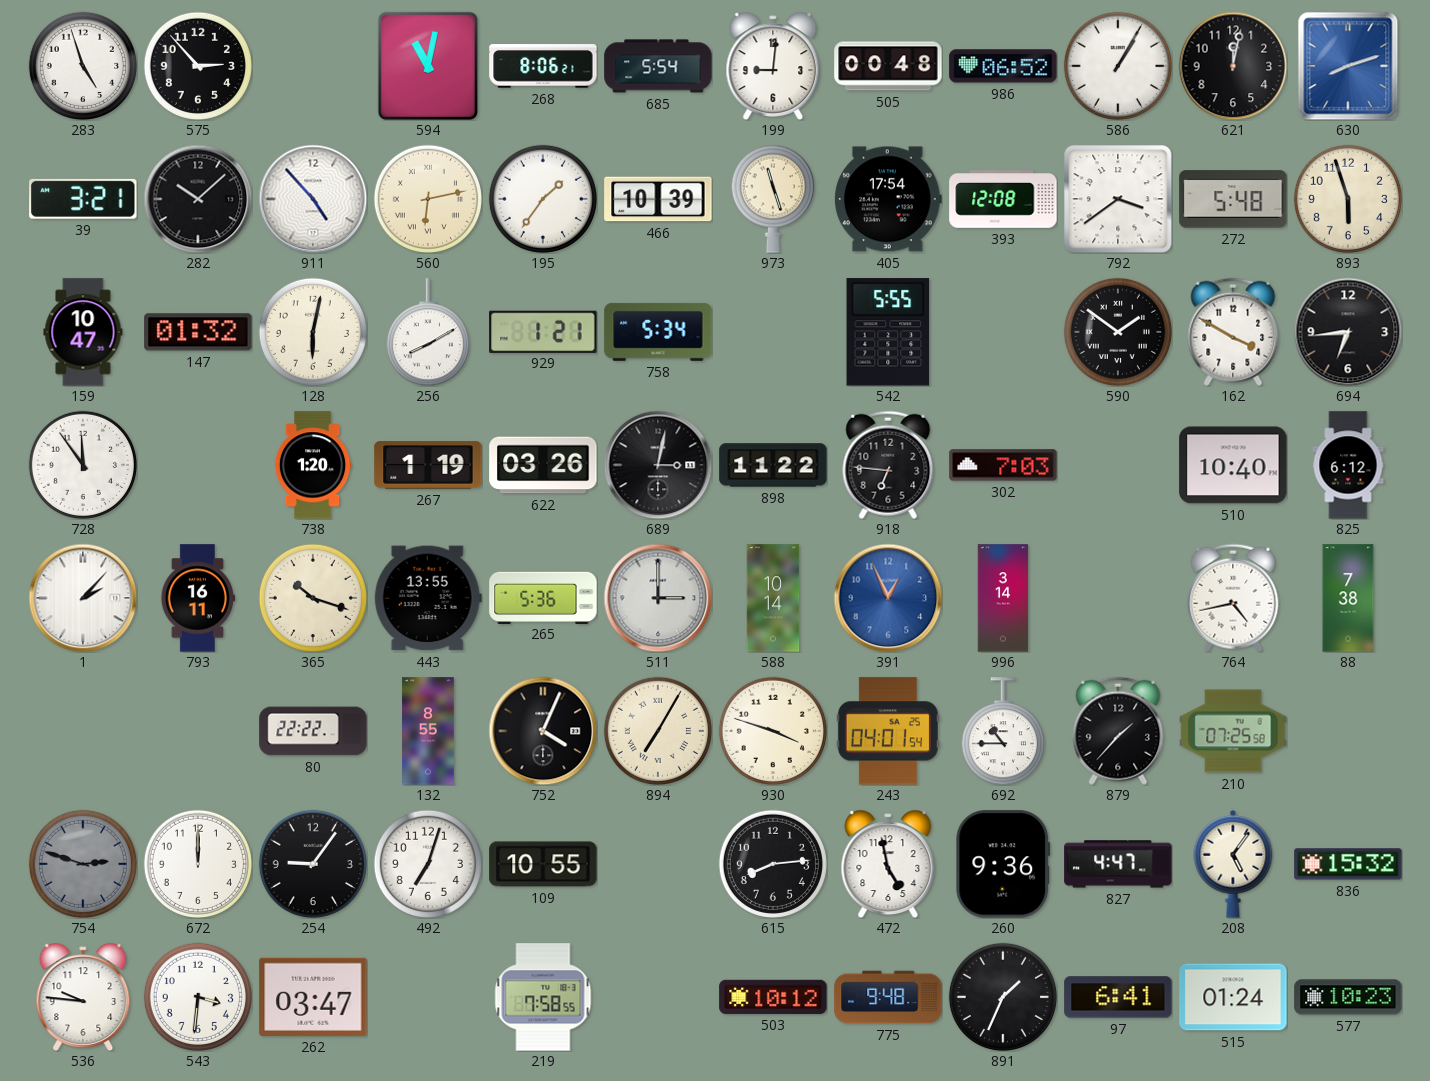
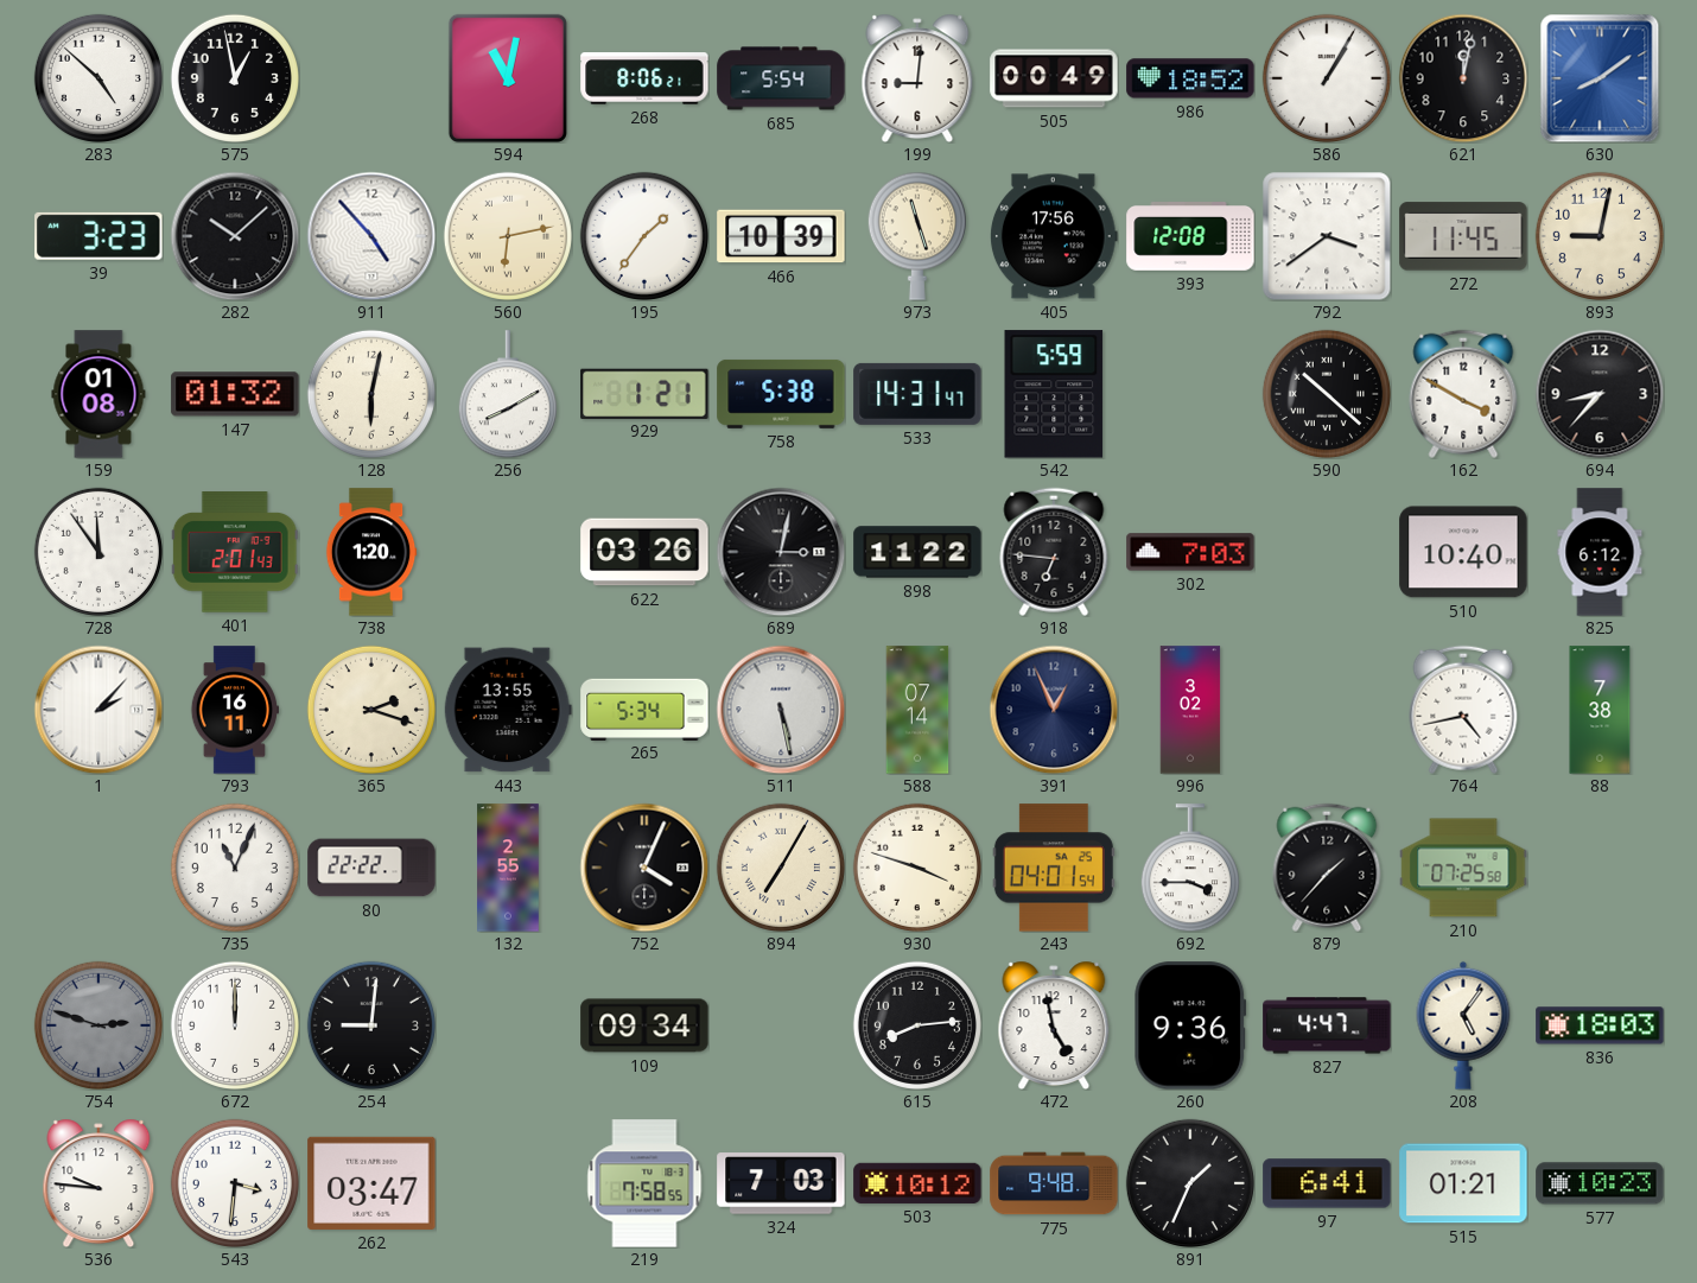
283: 4:57 -> 4:52
575: 2:53 -> 12:58
505: 00:48 -> 00:49
986: 06:52 -> 18:52
630: 8:12 -> 8:09
39: 3:21 -> 3:23
405: 17:54 -> 17:56
272: 5:48 -> 11:45
893: 5:57 -> 9:02
159: 10:47 -> 01:08
758: 5:34 -> 5:38
533: none -> 14:31
542: 5:55 -> 5:59
590: 1:51 -> 10:22
694: 6:44 -> 8:37
401: none -> 2:01
267: 1:19 -> none
365: 10:18 -> 2:18
265: 5:36 -> 5:34
511: 3:00 -> 5:28
588: 10:14 -> 07:14
391 dial: blue -> navy
996: 3:14 -> 3:02
735: none -> 11:04
132: 8:55 -> 2:55
692: 10:45 -> 3:45
254: 9:06 -> 9:01
492: 7:03 -> none
109: 10:55 -> 09:34
836: 15:32 -> 18:03
324: none -> 7:03
515: 01:24 -> 01:21
